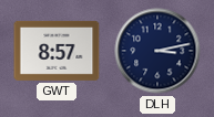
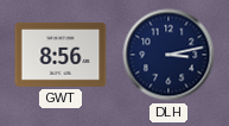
GWT: 8:57 -> 8:56
